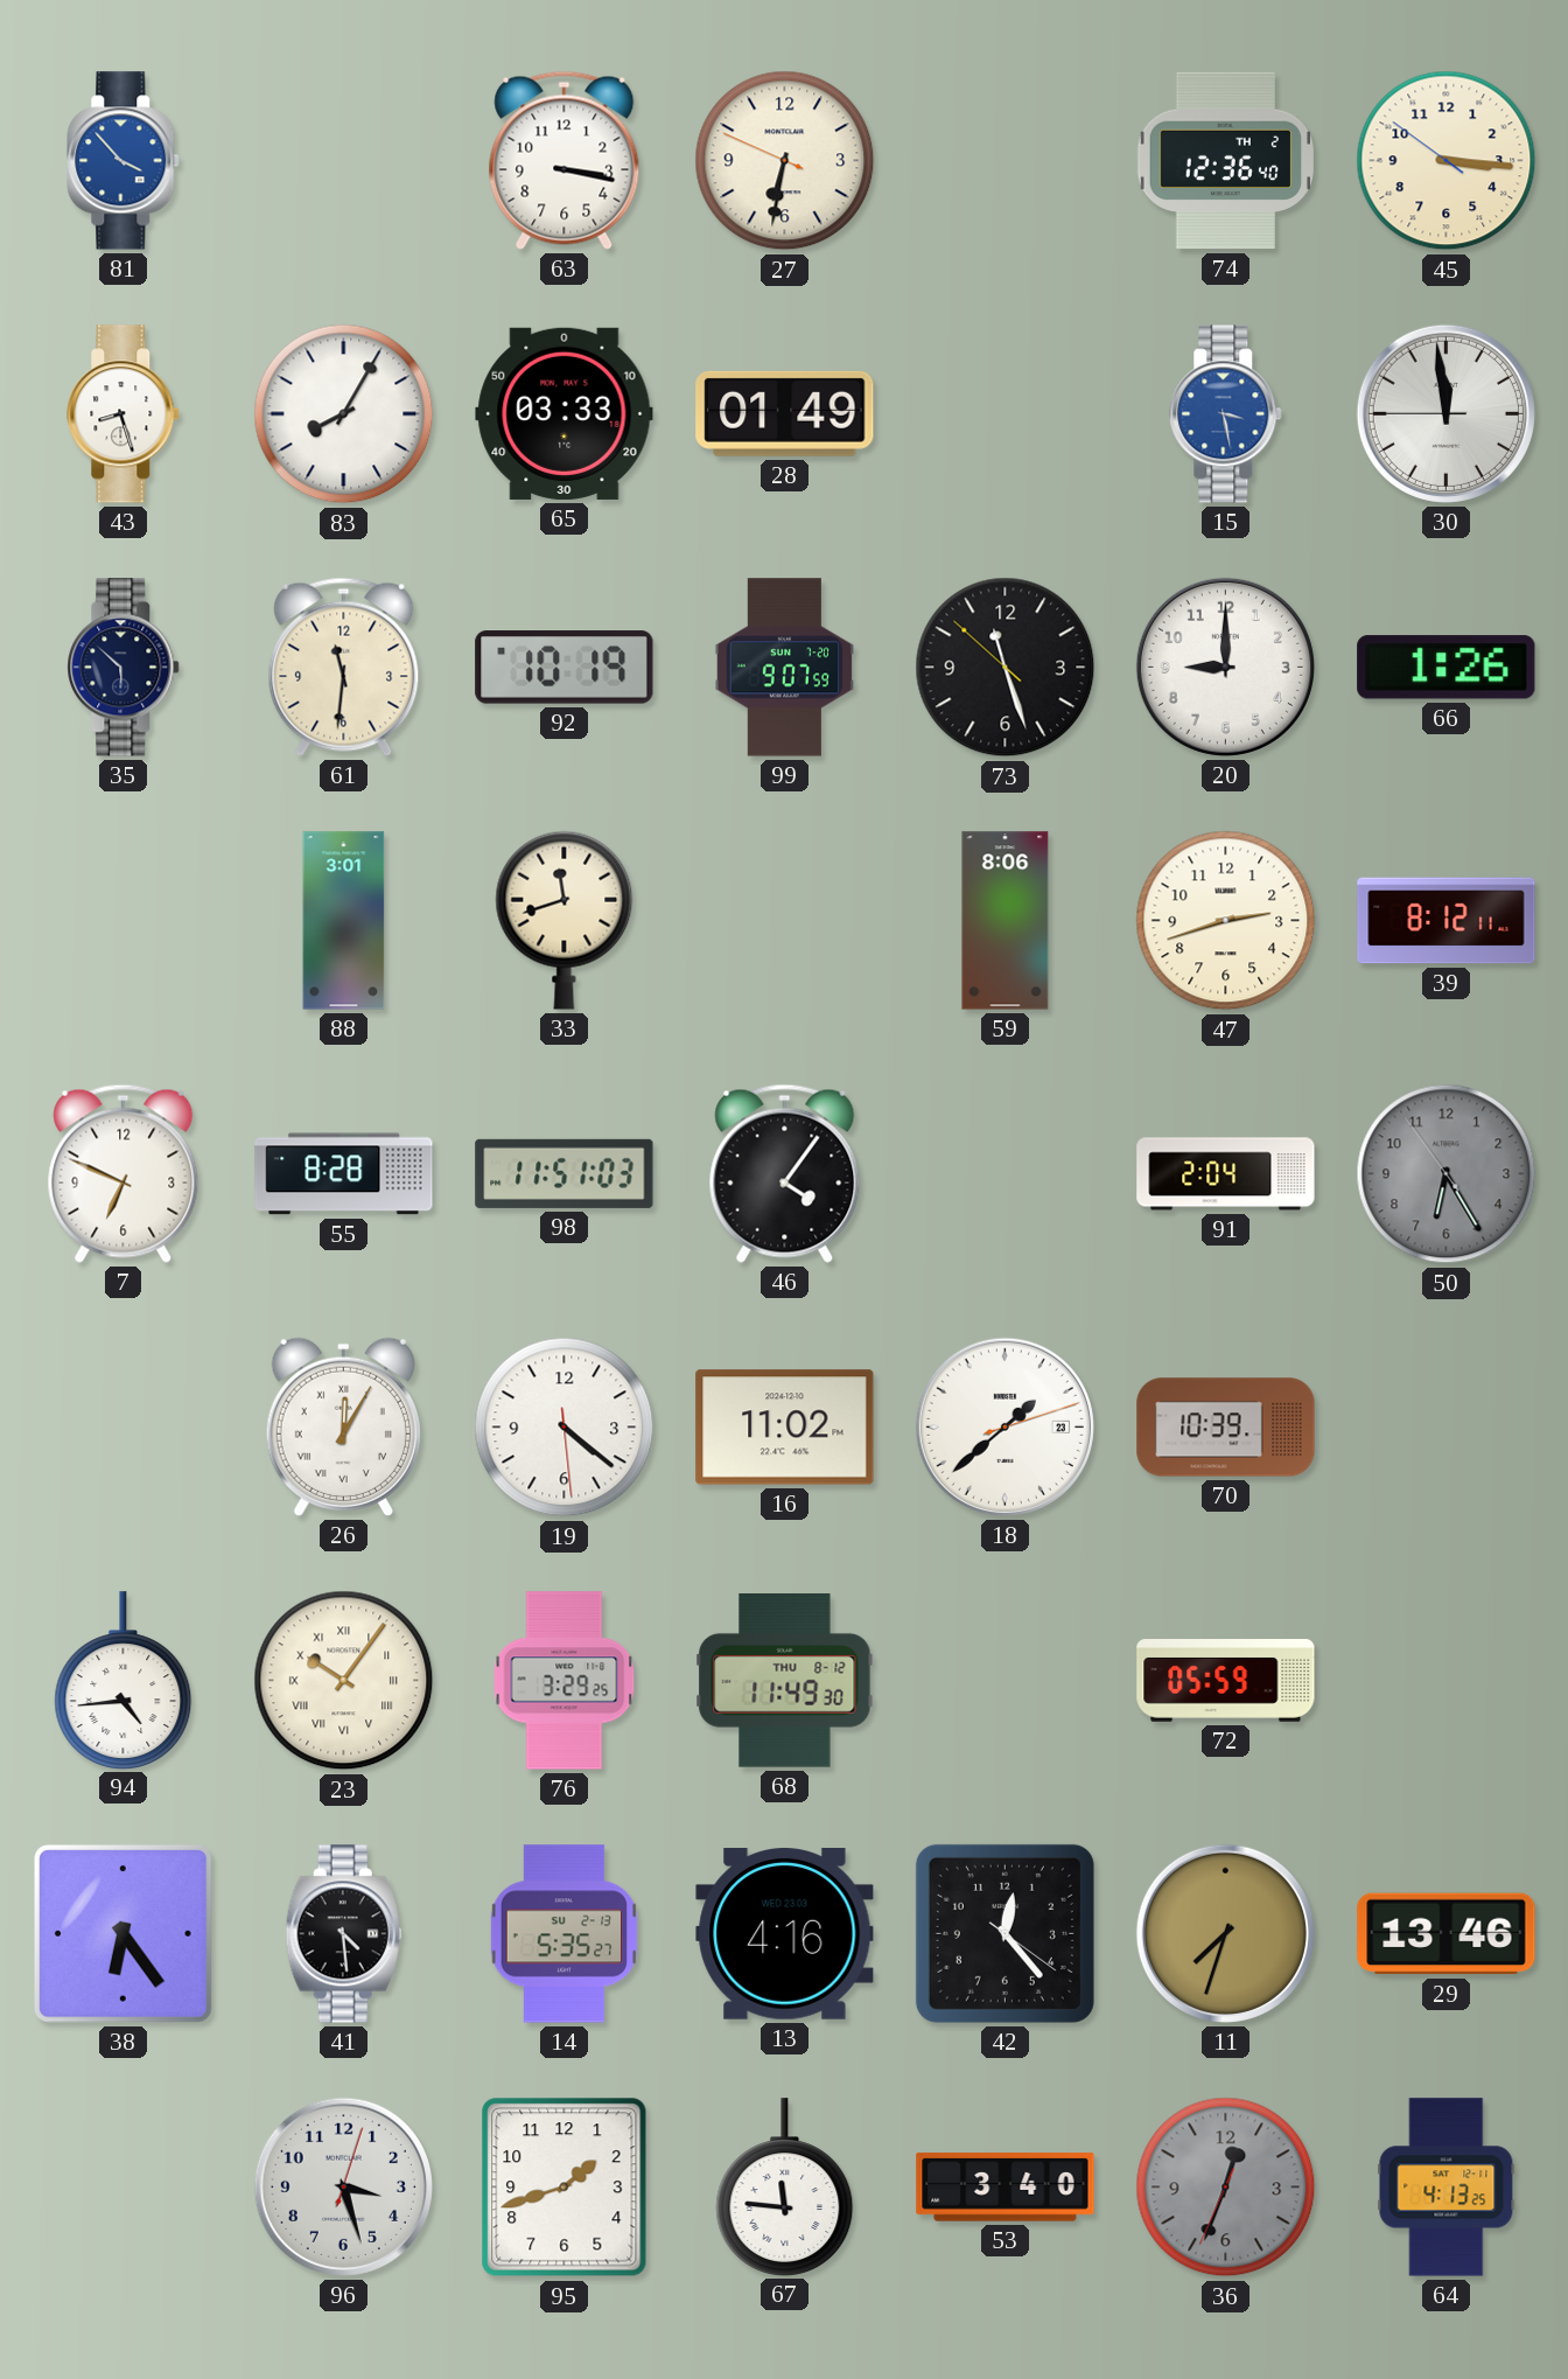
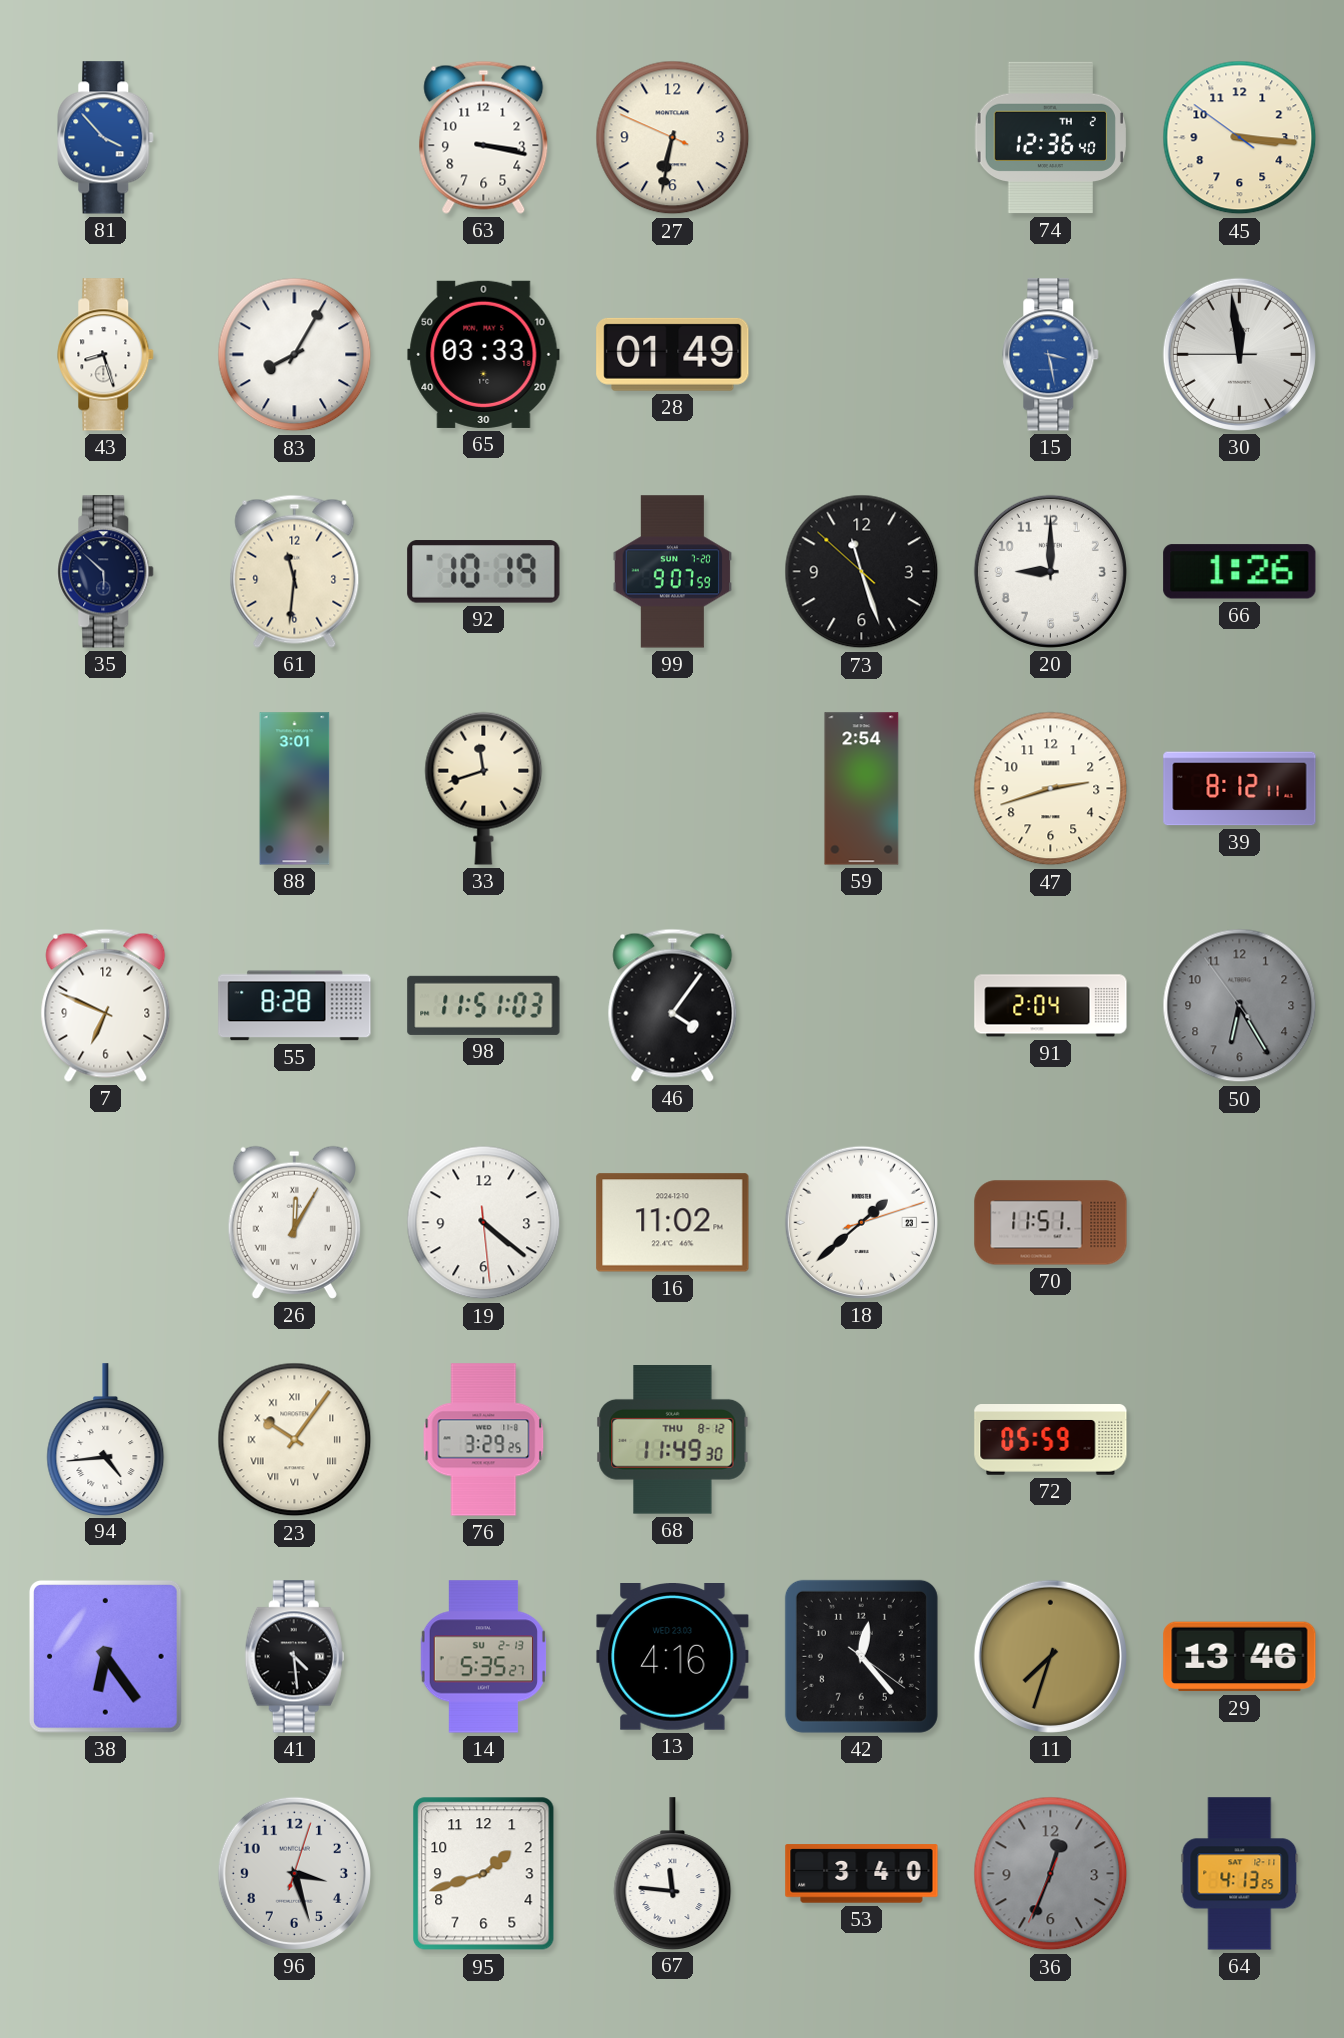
59: 8:06 -> 2:54
70: 10:39 -> 11:51
